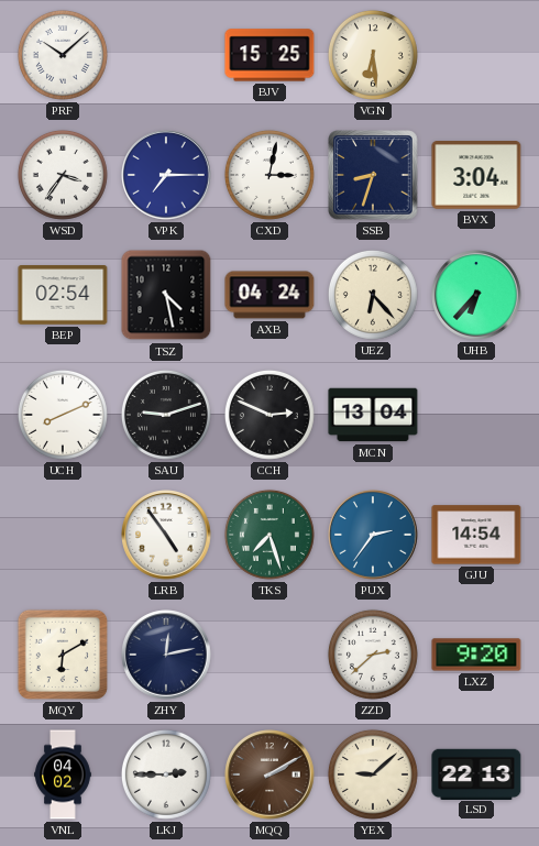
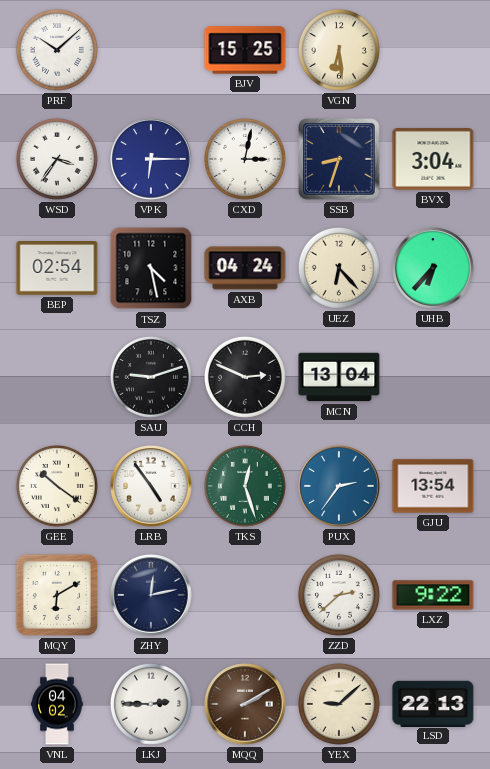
VPK: 7:15 -> 6:15
UCH: 8:11 -> none
GEE: none -> 10:21
TKS: 7:27 -> 12:27
GJU: 14:54 -> 13:54
LXZ: 9:20 -> 9:22
